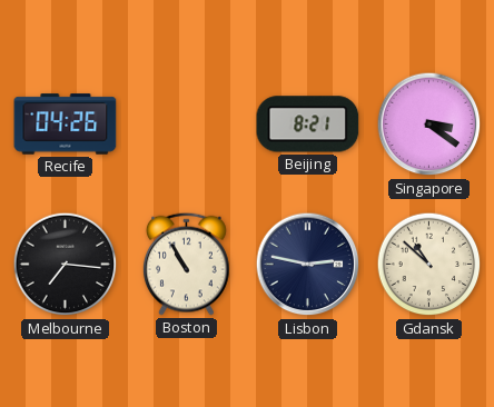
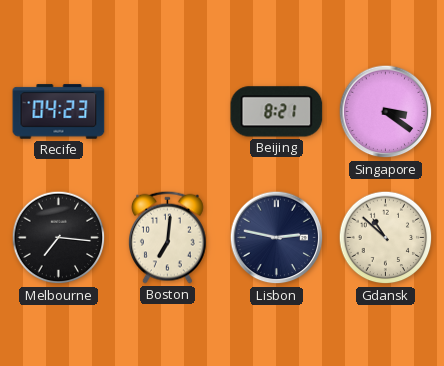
Recife: 04:26 -> 04:23
Boston: 10:55 -> 7:01
